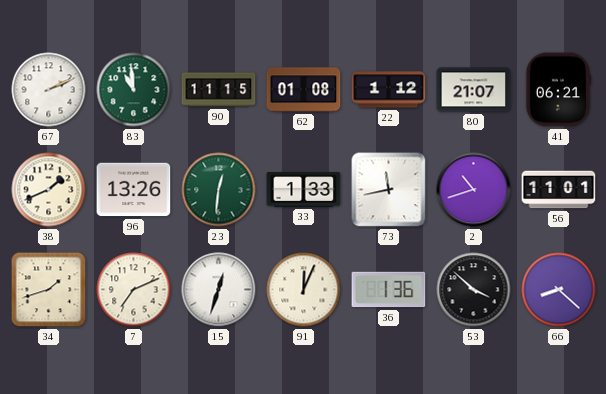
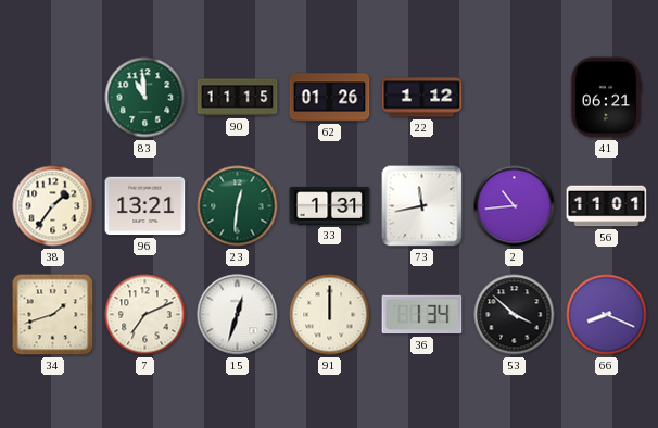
67: 2:11 -> none
62: 01:08 -> 01:26
80: 21:07 -> none
38: 1:41 -> 1:36
96: 13:26 -> 13:21
33: 1:33 -> 1:31
2: 10:42 -> 10:44
91: 12:04 -> 12:00
36: 1:36 -> 1:34
66: 8:22 -> 8:19
